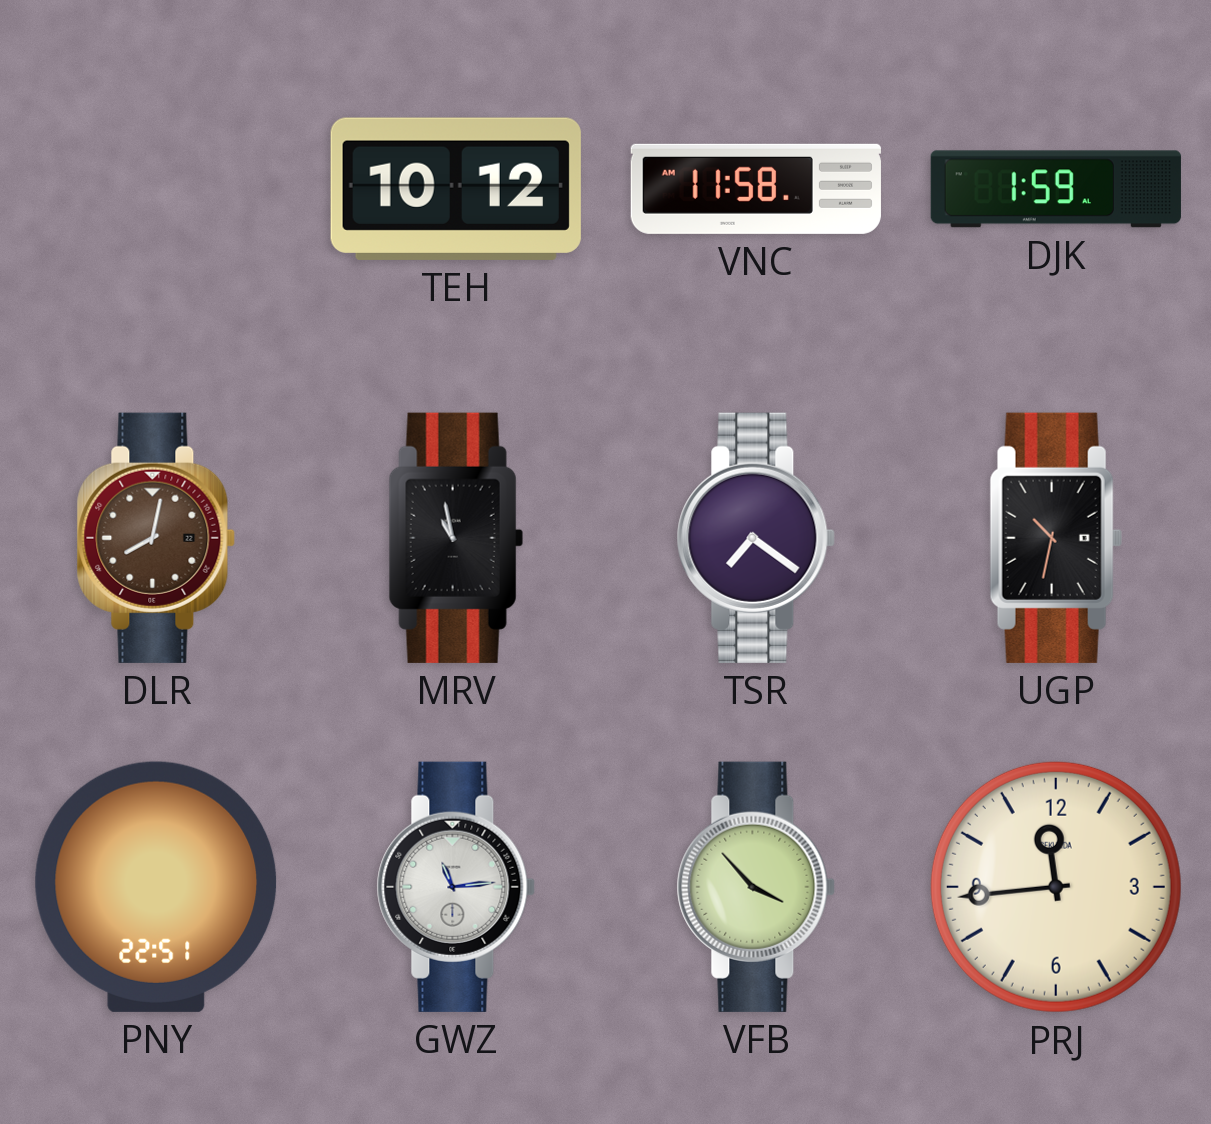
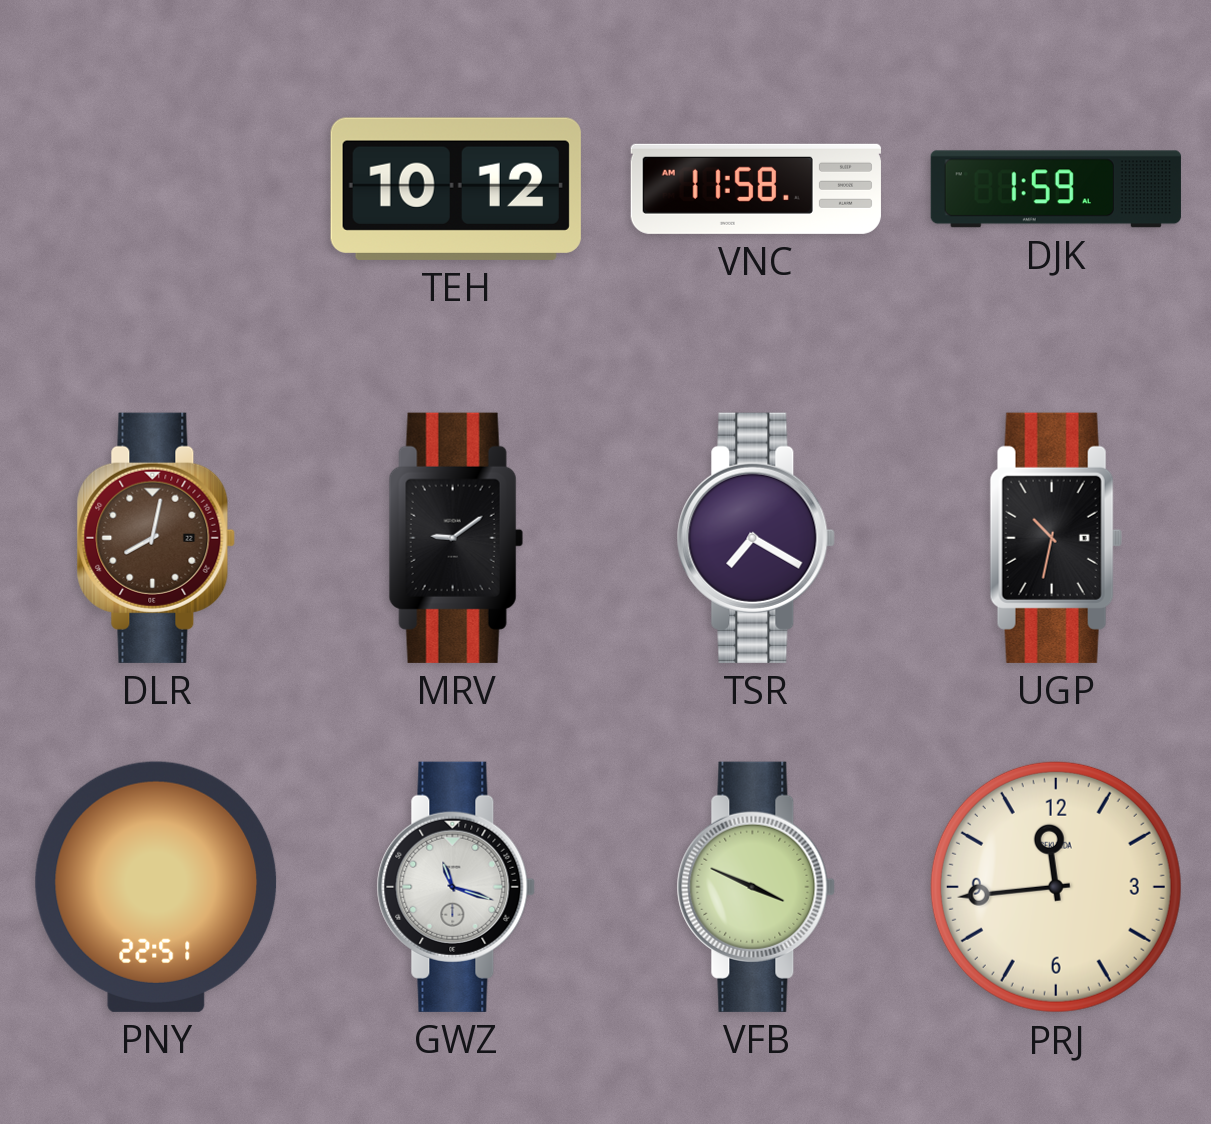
MRV: 10:58 -> 9:09
TSR: 7:21 -> 7:20
GWZ: 11:14 -> 11:18
VFB: 3:53 -> 3:49
